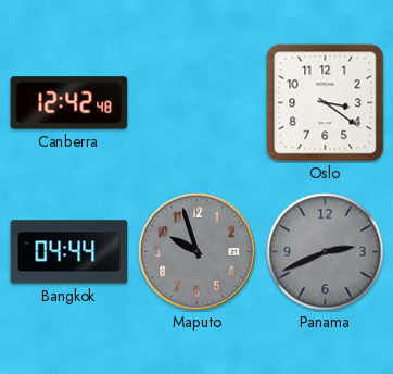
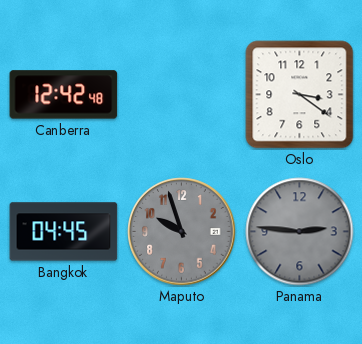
Bangkok: 04:44 -> 04:45
Panama: 2:41 -> 2:46
